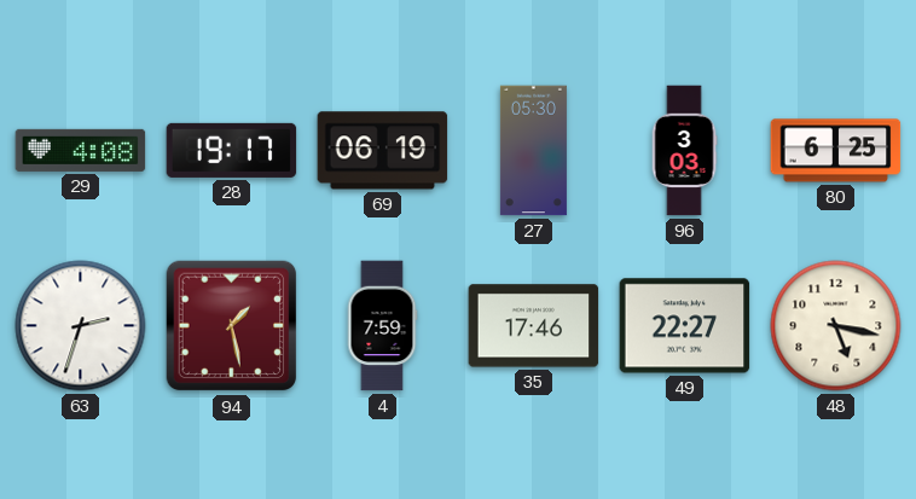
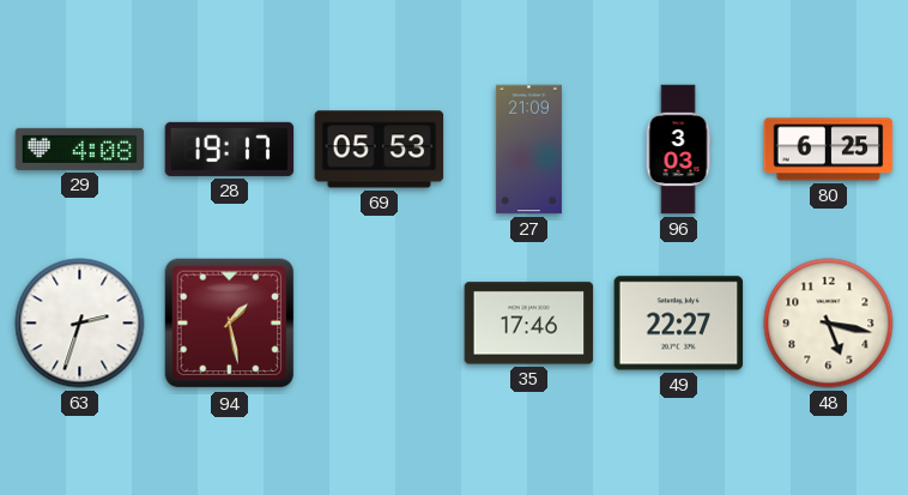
69: 06:19 -> 05:53
27: 05:30 -> 21:09
4: 7:59 -> none
